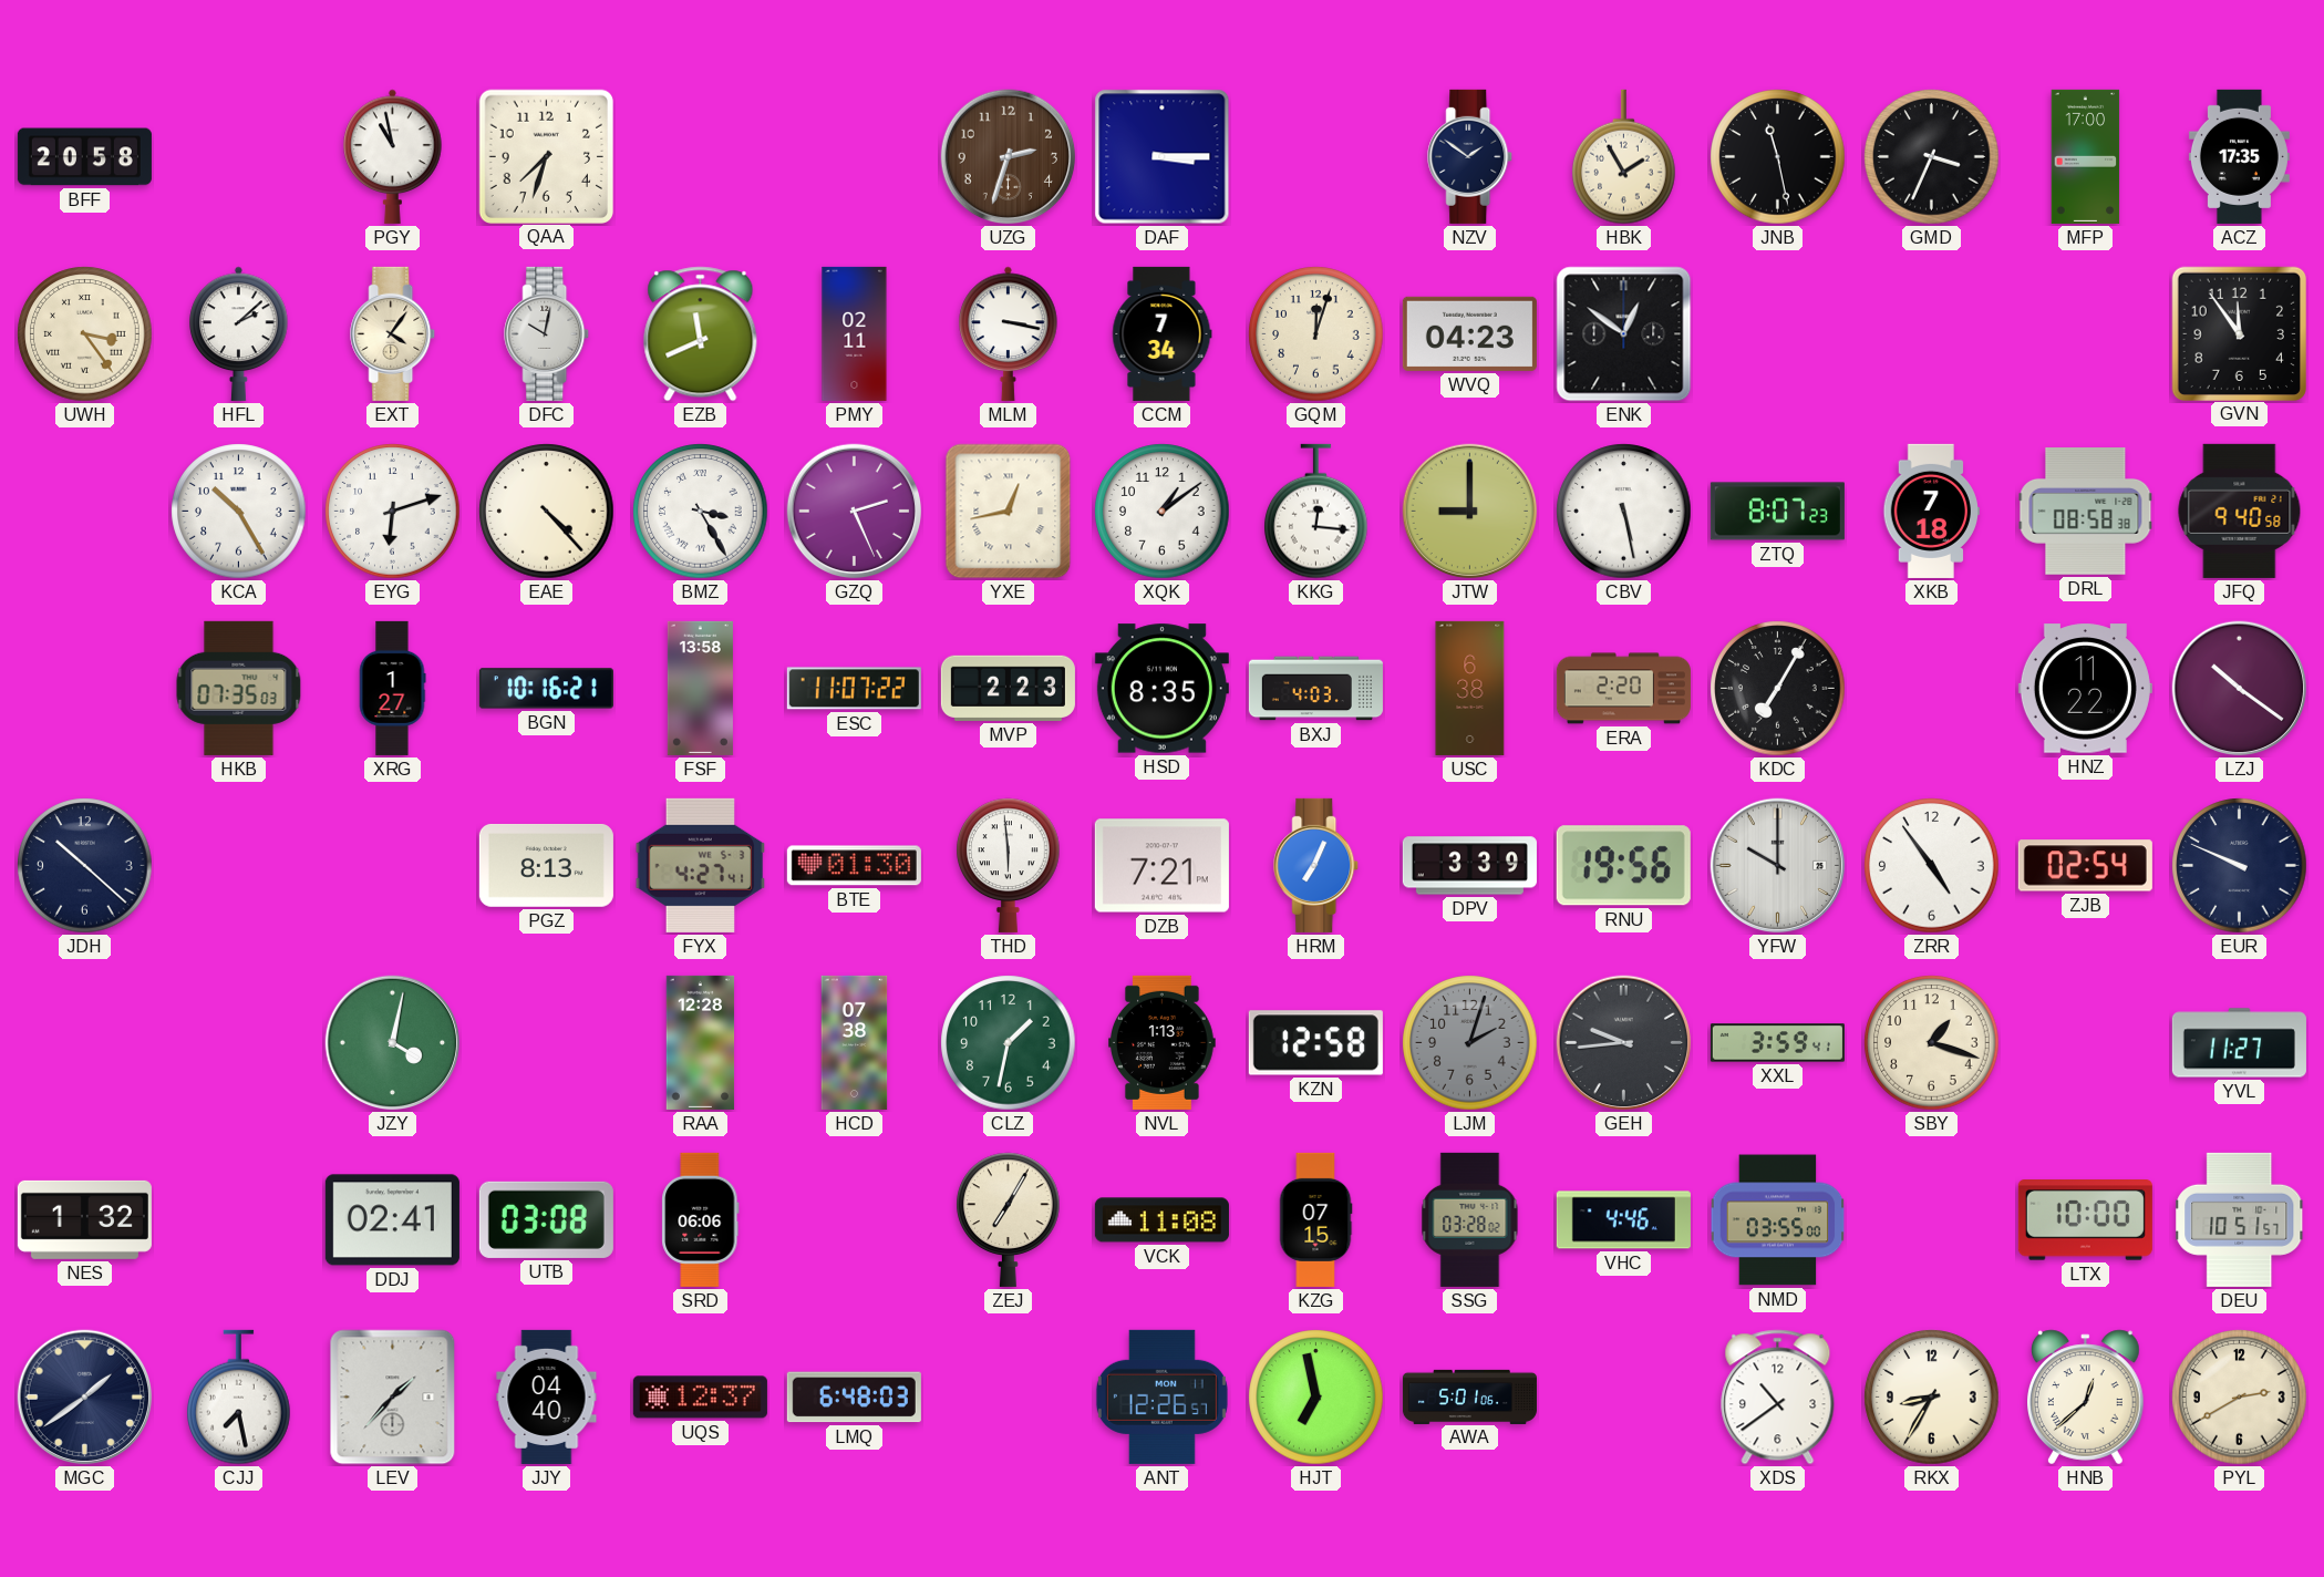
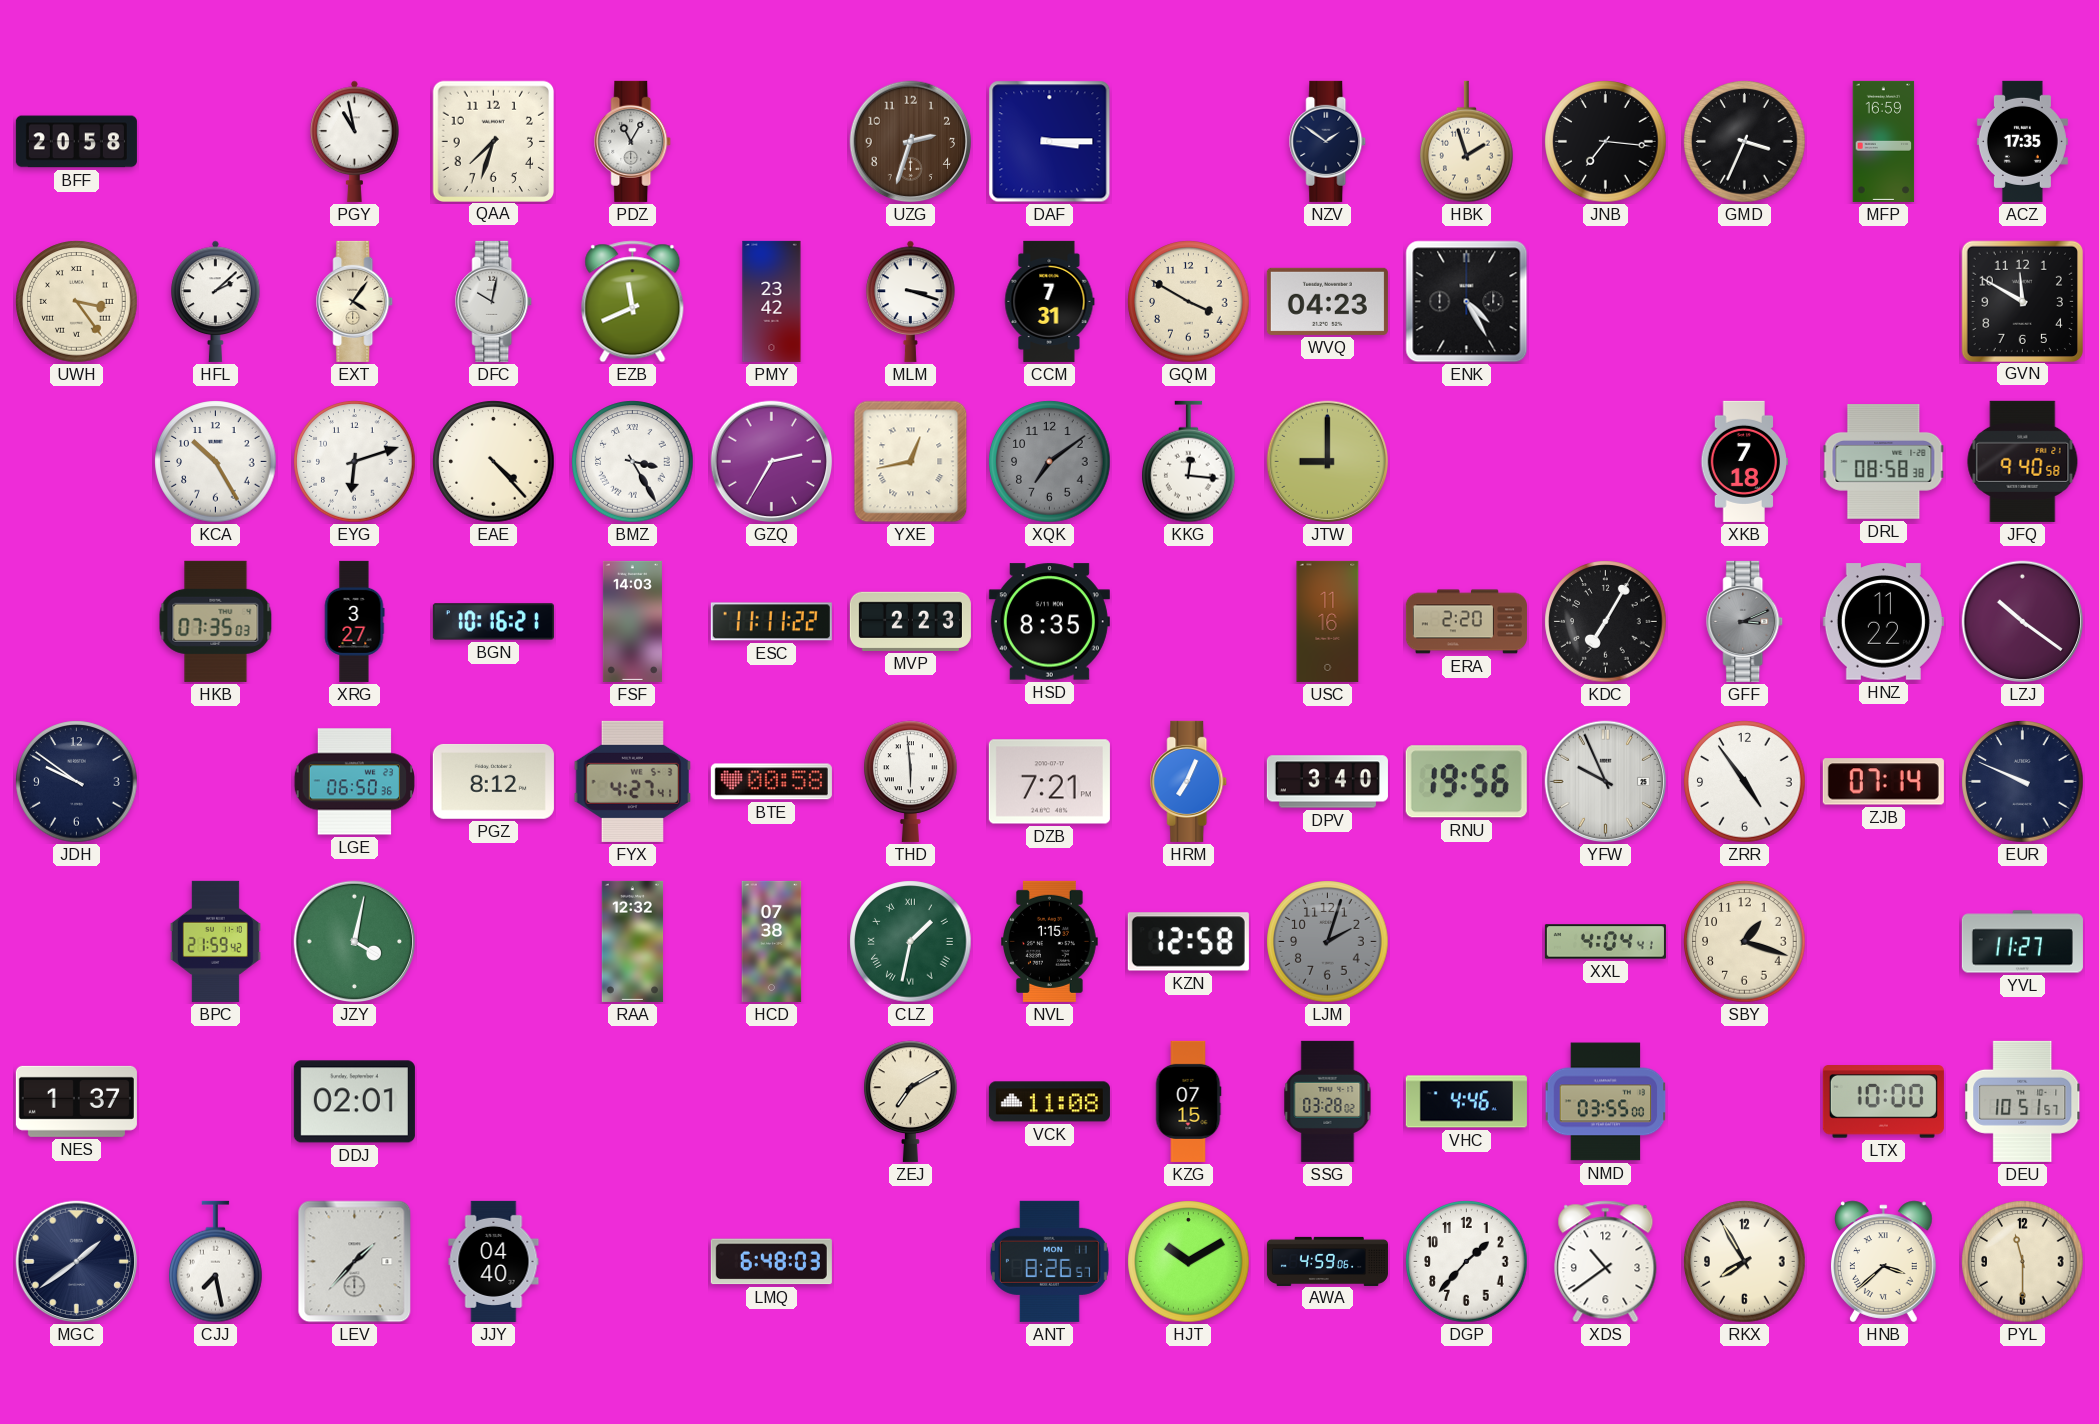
PDZ: none -> 11:05
HBK: 1:55 -> 1:57
JNB: 11:28 -> 7:16
MFP: 17:00 -> 16:59
PMY: 02:11 -> 23:42
MLM: 3:17 -> 3:18
CCM: 7:34 -> 7:31
GQM: 12:03 -> 3:50
ENK: 12:51 -> 4:25
GVN: 11:54 -> 11:50
GZQ: 2:26 -> 2:35
XQK: 1:09 -> 7:09
XQK dial: white -> grey
CBV: 5:28 -> none
ZTQ: 8:07 -> none
XRG: 1:27 -> 3:27
FSF: 13:58 -> 14:03
ESC: 11:07 -> 11:11
BXJ: 4:03 -> none
USC: 6:38 -> 11:16
GFF: none -> 3:11
JDH: 10:22 -> 9:51
LGE: none -> 06:50
PGZ: 8:13 -> 8:12
BTE: 01:30 -> 00:58
DPV: 3:39 -> 3:40
YFW: 10:00 -> 9:56
ZJB: 02:54 -> 07:14
BPC: none -> 21:59
RAA: 12:28 -> 12:32
CLZ numerals: Arabic -> Roman
NVL: 1:13 -> 1:15
GEH: 9:44 -> none
XXL: 3:59 -> 4:04
NES: 1:32 -> 1:37
DDJ: 02:41 -> 02:01
UTB: 03:08 -> none
SRD: 06:06 -> none
ZEJ: 7:05 -> 7:10
UQS: 12:37 -> none
ANT: 12:26 -> 8:26
HJT: 6:58 -> 10:10
AWA: 5:01 -> 4:59
DGP: none -> 1:37
RKX: 8:35 -> 7:55
HNB: 12:38 -> 3:38
PYL: 2:40 -> 11:30
